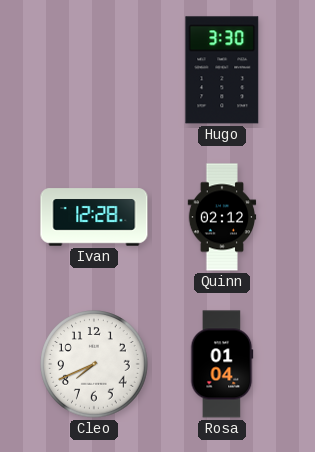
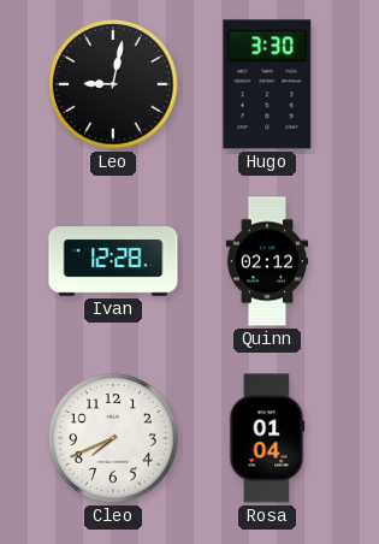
Leo: none -> 9:02
